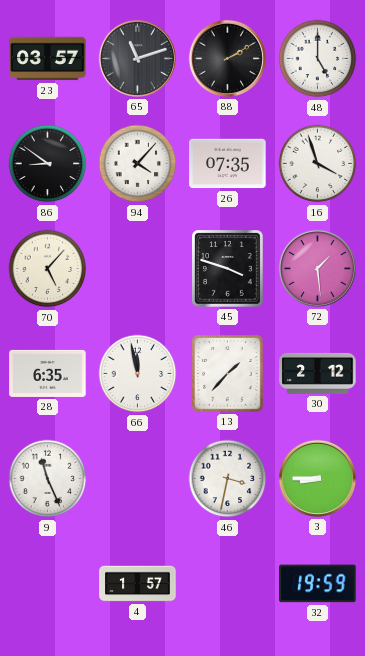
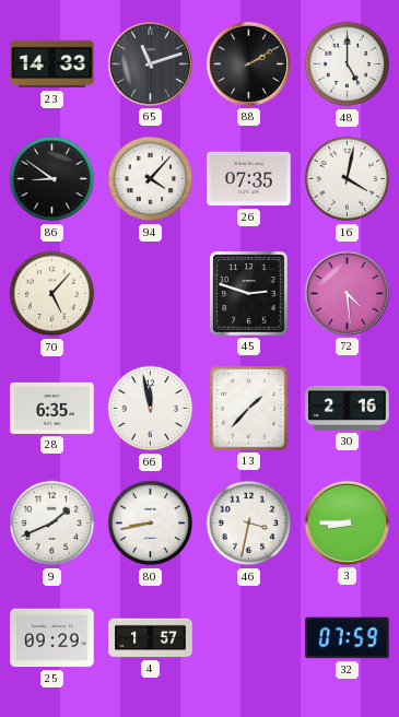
23: 03:57 -> 14:33
16: 3:57 -> 4:02
45: 3:48 -> 2:48
72: 1:29 -> 4:29
30: 2:12 -> 2:16
9: 11:26 -> 1:41
80: none -> 8:43
25: none -> 09:29
32: 19:59 -> 07:59
